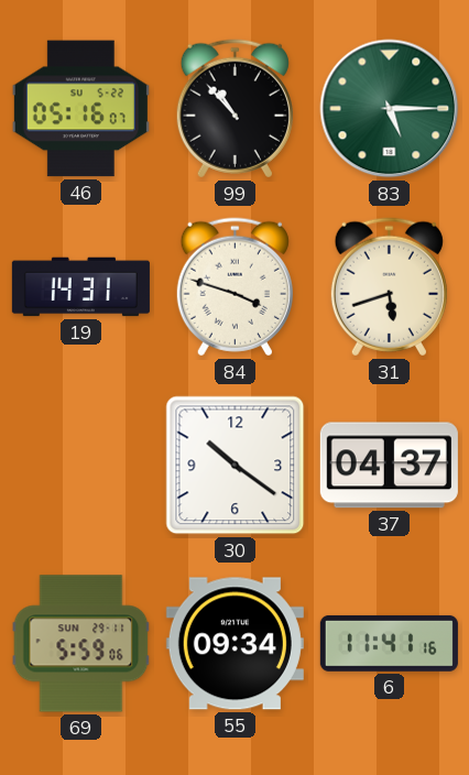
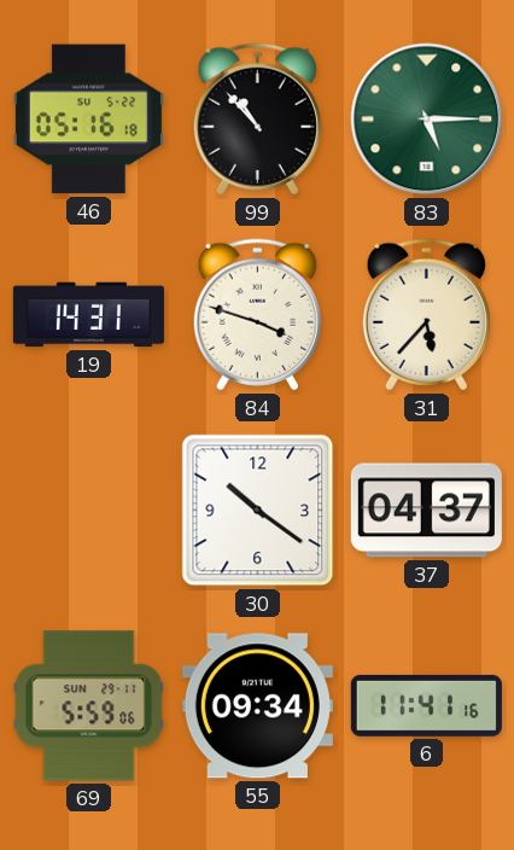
46: 05:16:07 -> 05:16:18
31: 5:42 -> 5:37
